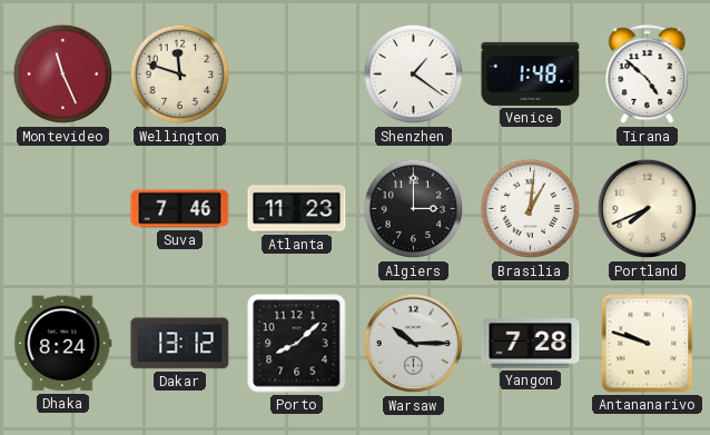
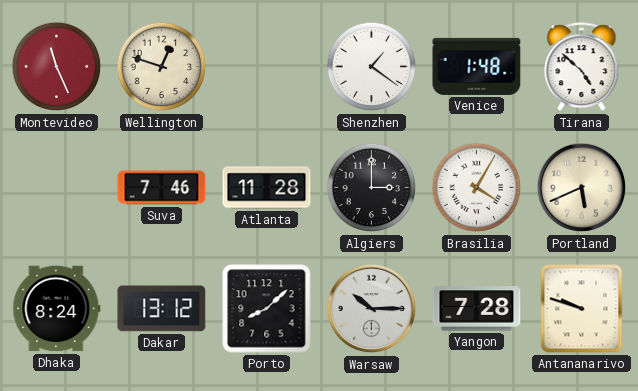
Wellington: 11:48 -> 12:48
Atlanta: 11:23 -> 11:28
Brasilia: 1:01 -> 4:05
Portland: 7:41 -> 5:41
